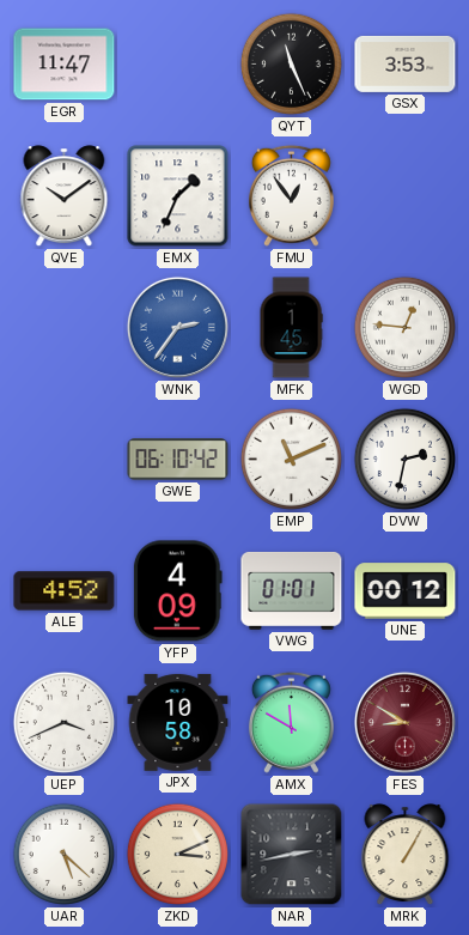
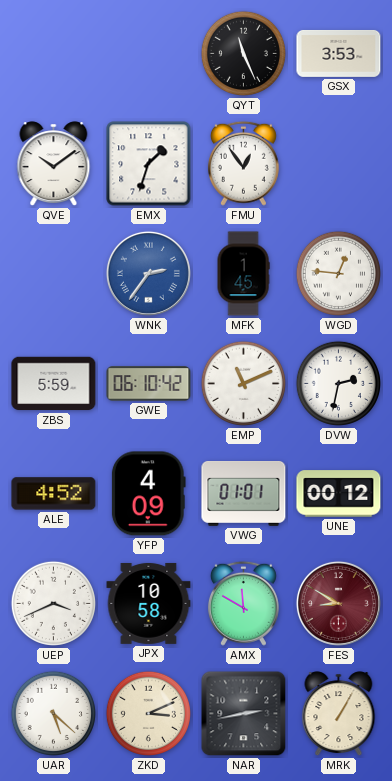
EGR: 11:47 -> none
EMX: 1:34 -> 1:33
ZBS: none -> 5:59
